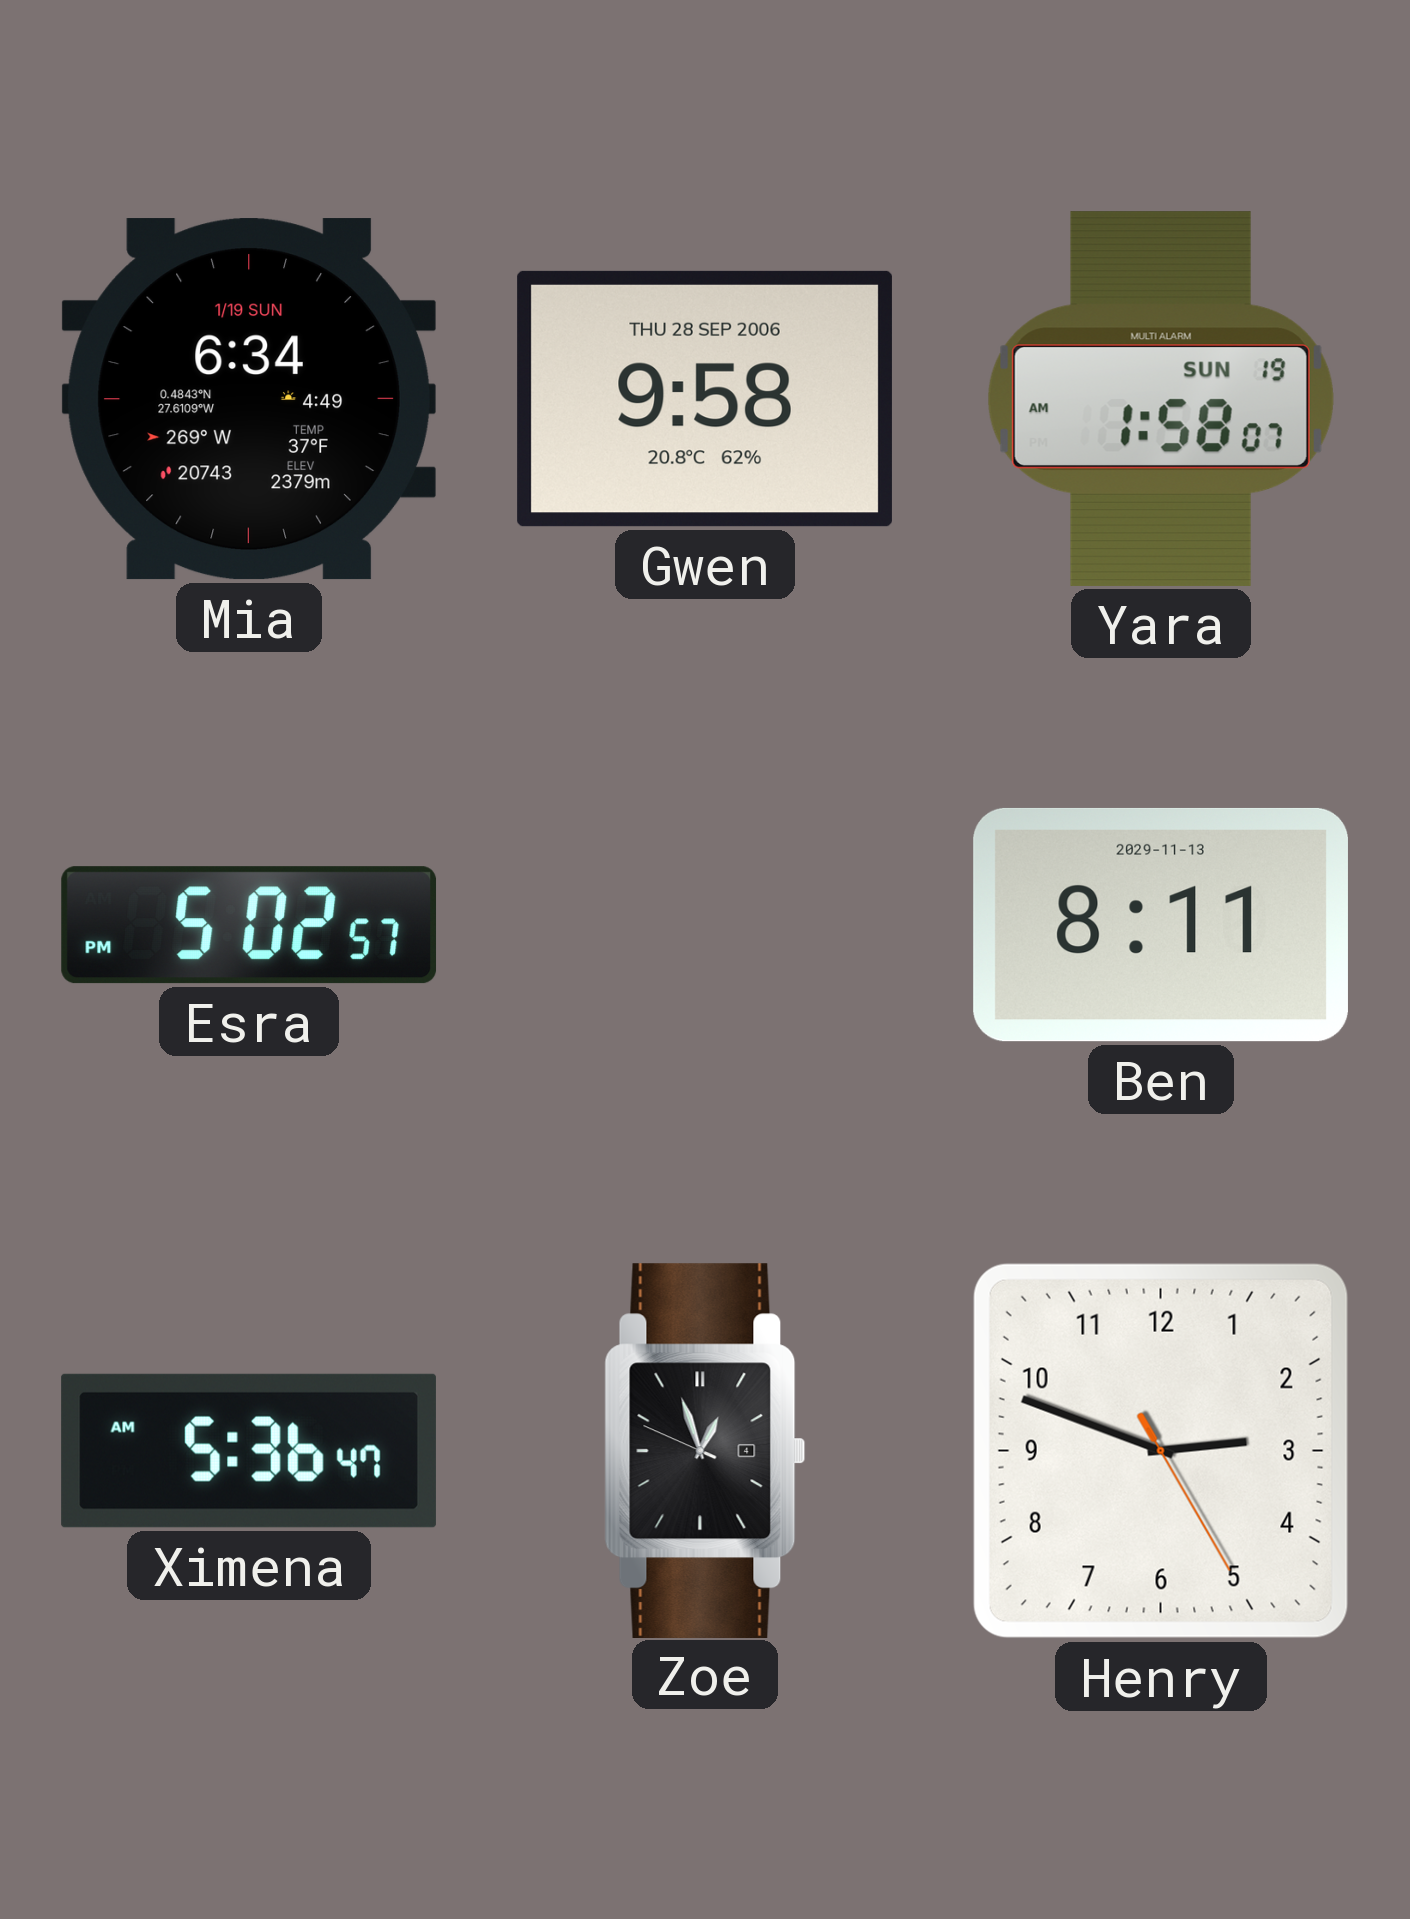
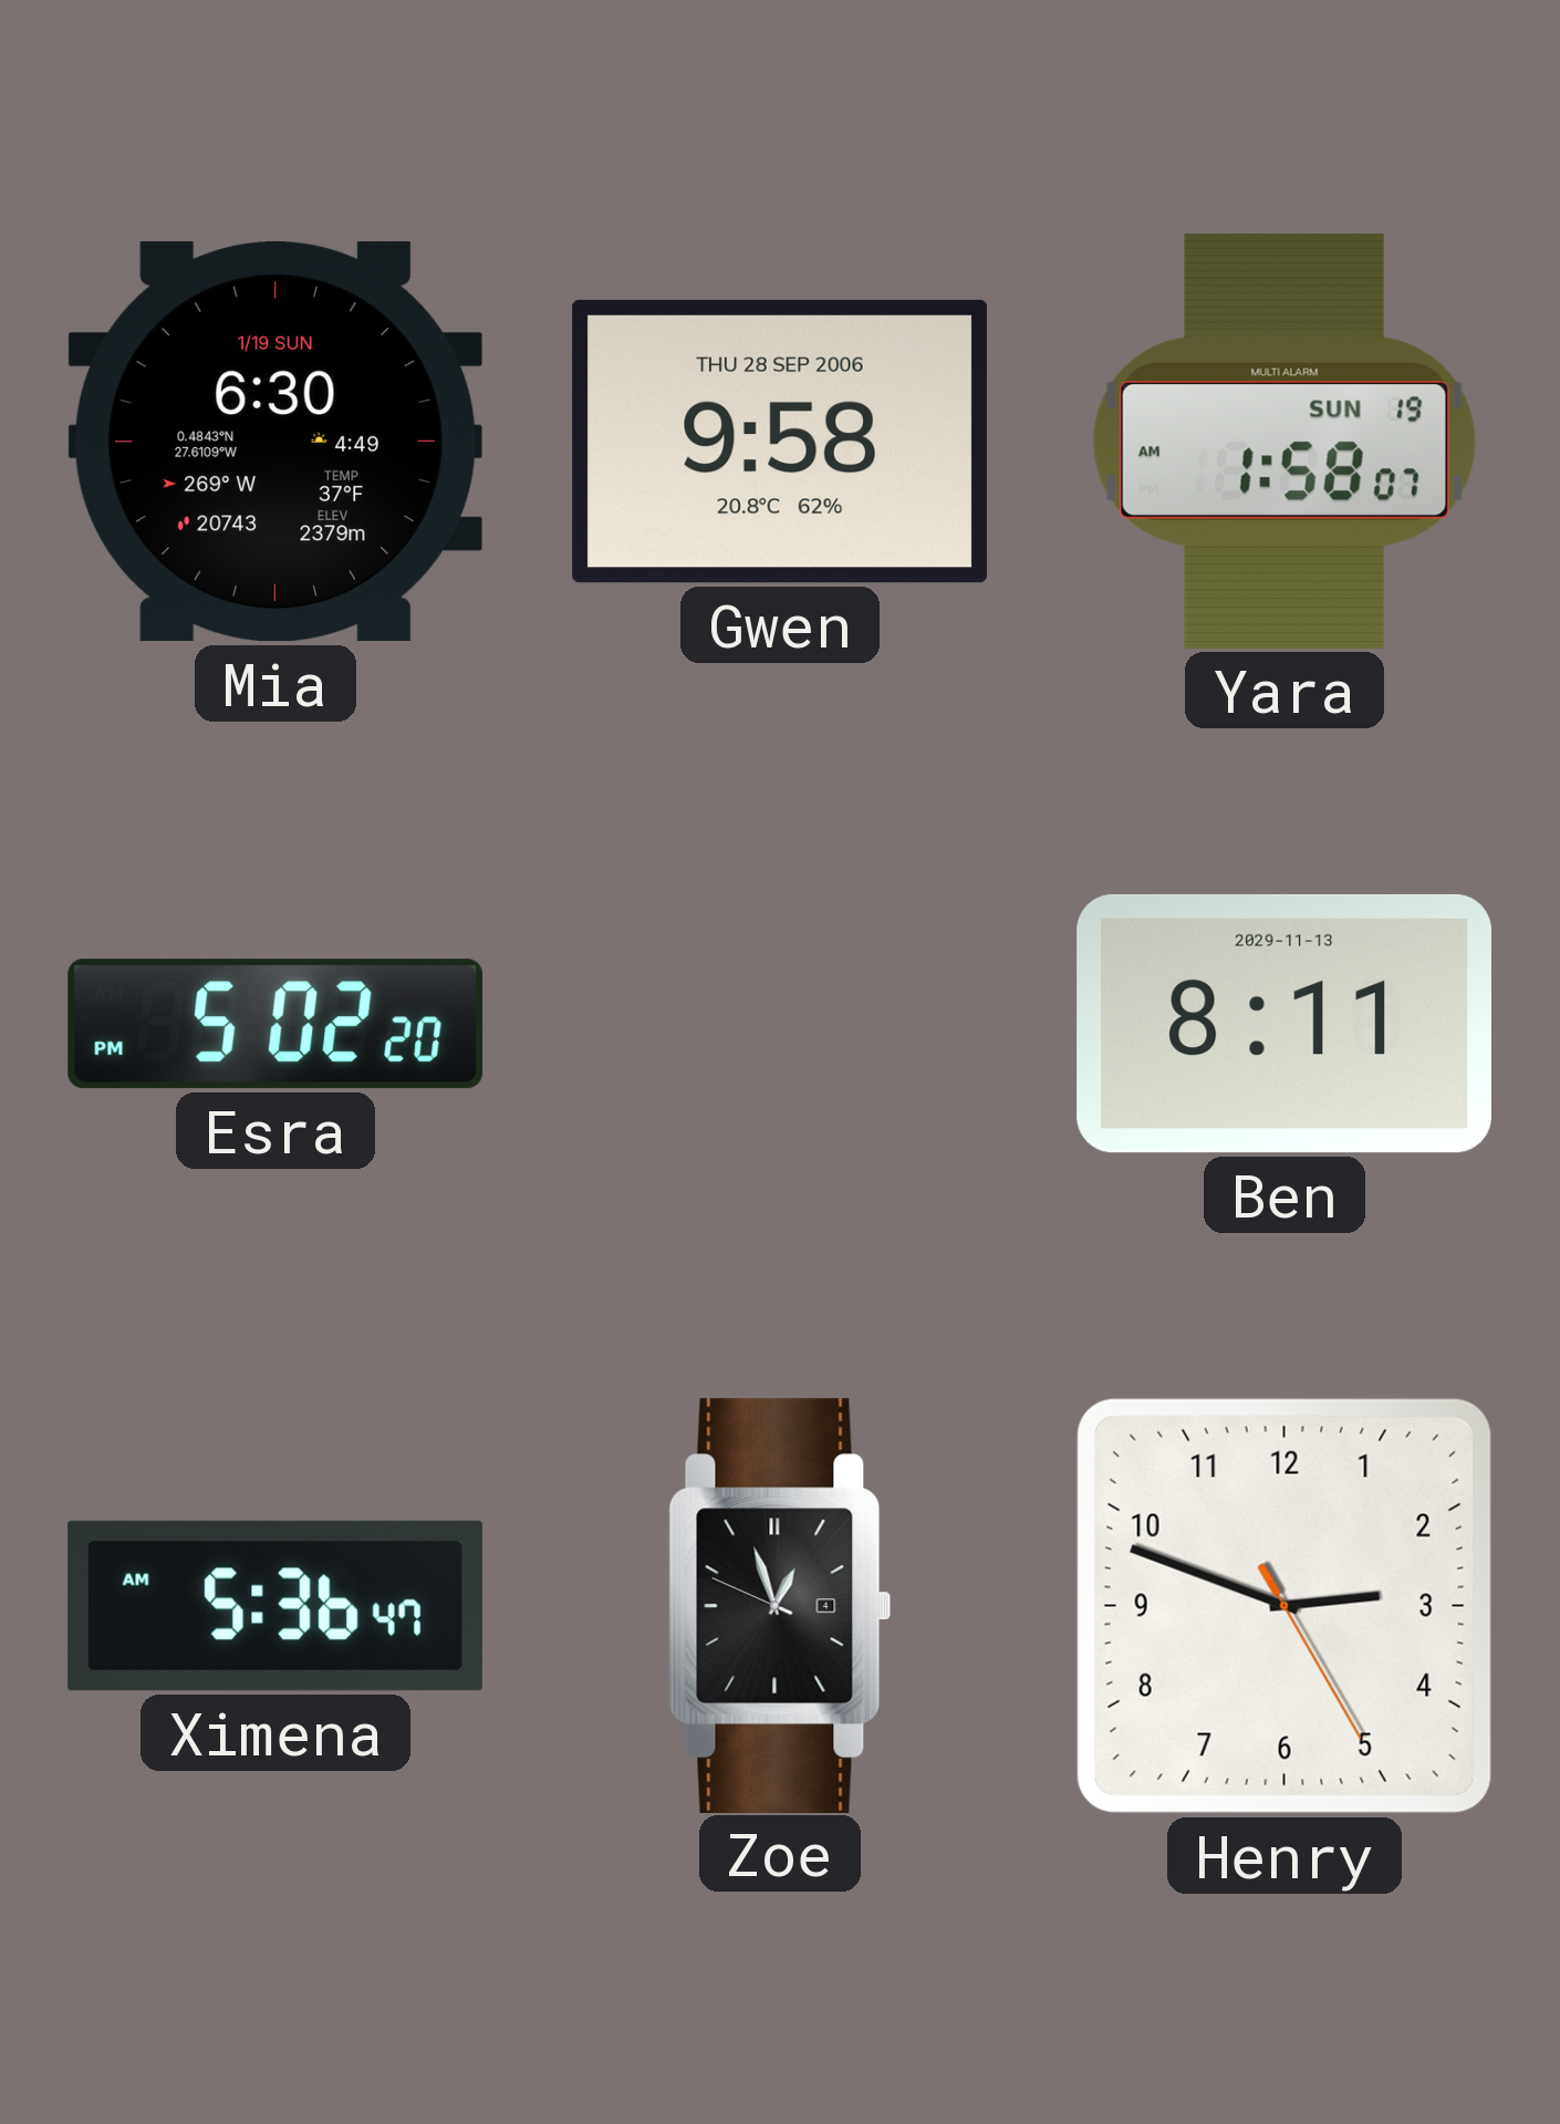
Mia: 6:34 -> 6:30
Esra: 5:02:57 PM -> 5:02:20 PM
